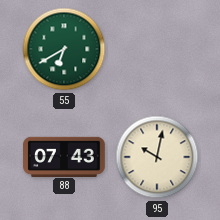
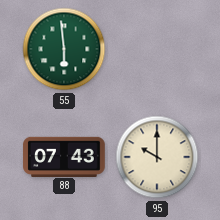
55: 6:40 -> 5:59
95: 10:02 -> 10:00
